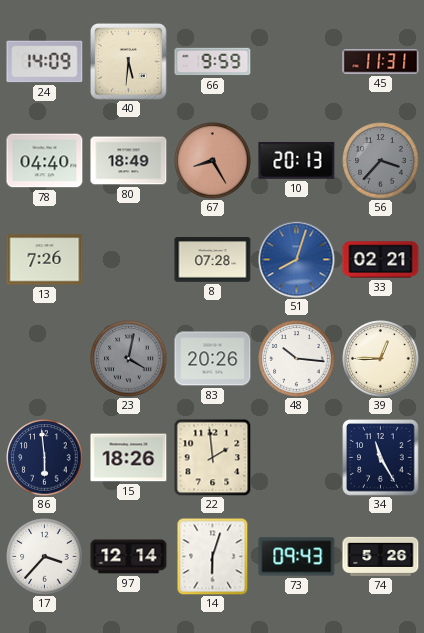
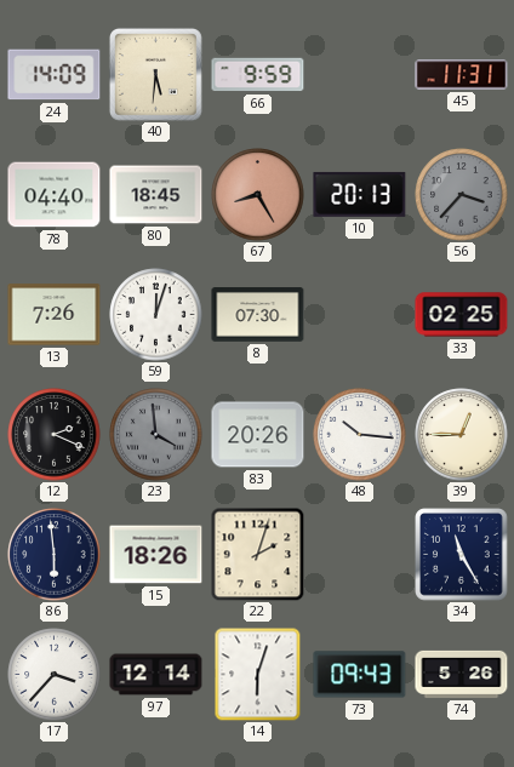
80: 18:49 -> 18:45
59: none -> 12:03
8: 07:28 -> 07:30
51: 8:03 -> none
33: 02:21 -> 02:25
12: none -> 2:19
23: 4:02 -> 3:59
22: 1:59 -> 2:03
